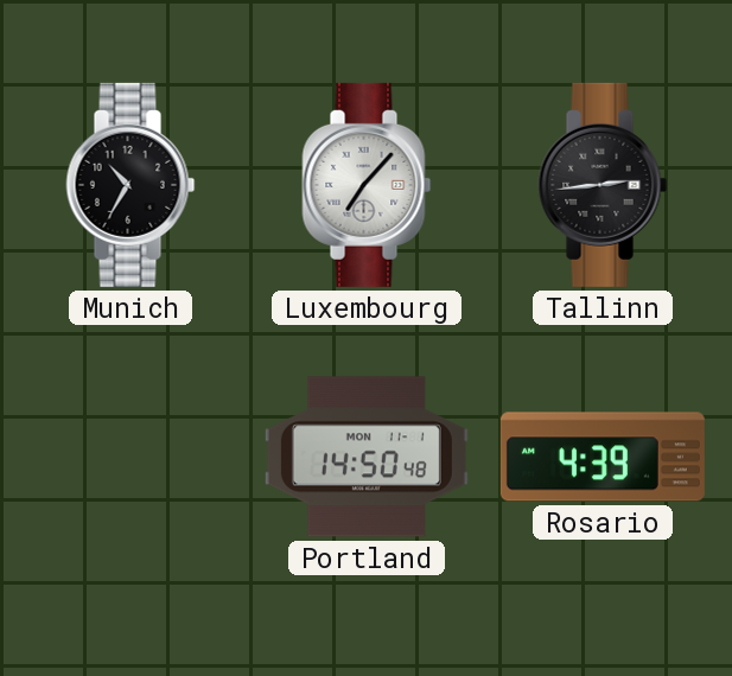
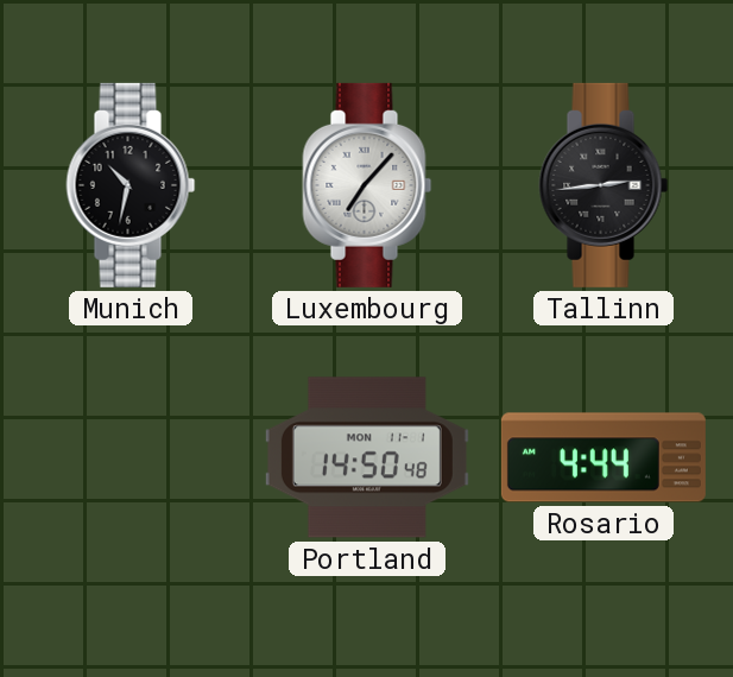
Munich: 10:35 -> 10:32
Rosario: 4:39 -> 4:44
